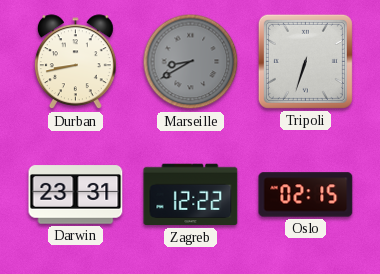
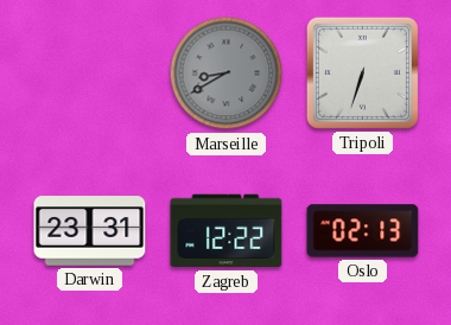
Durban: 8:43 -> none
Oslo: 02:15 -> 02:13
